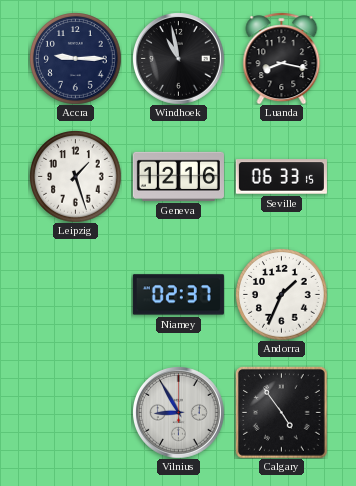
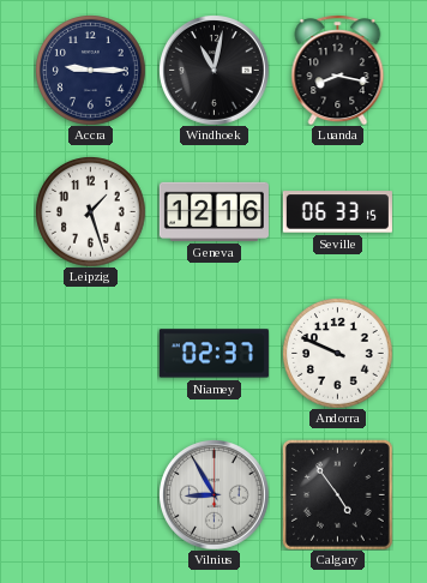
Windhoek: 10:58 -> 11:02
Andorra: 1:34 -> 9:49
